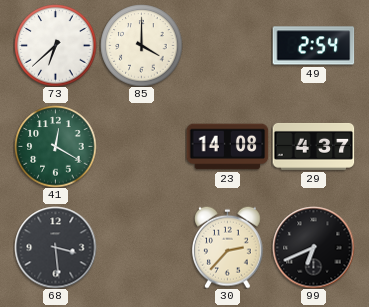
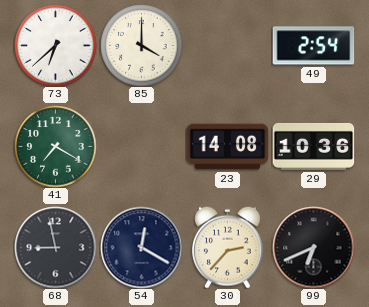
41: 12:20 -> 7:20
29: 4:37 -> 10:36
68: 3:29 -> 8:58
54: none -> 12:20
